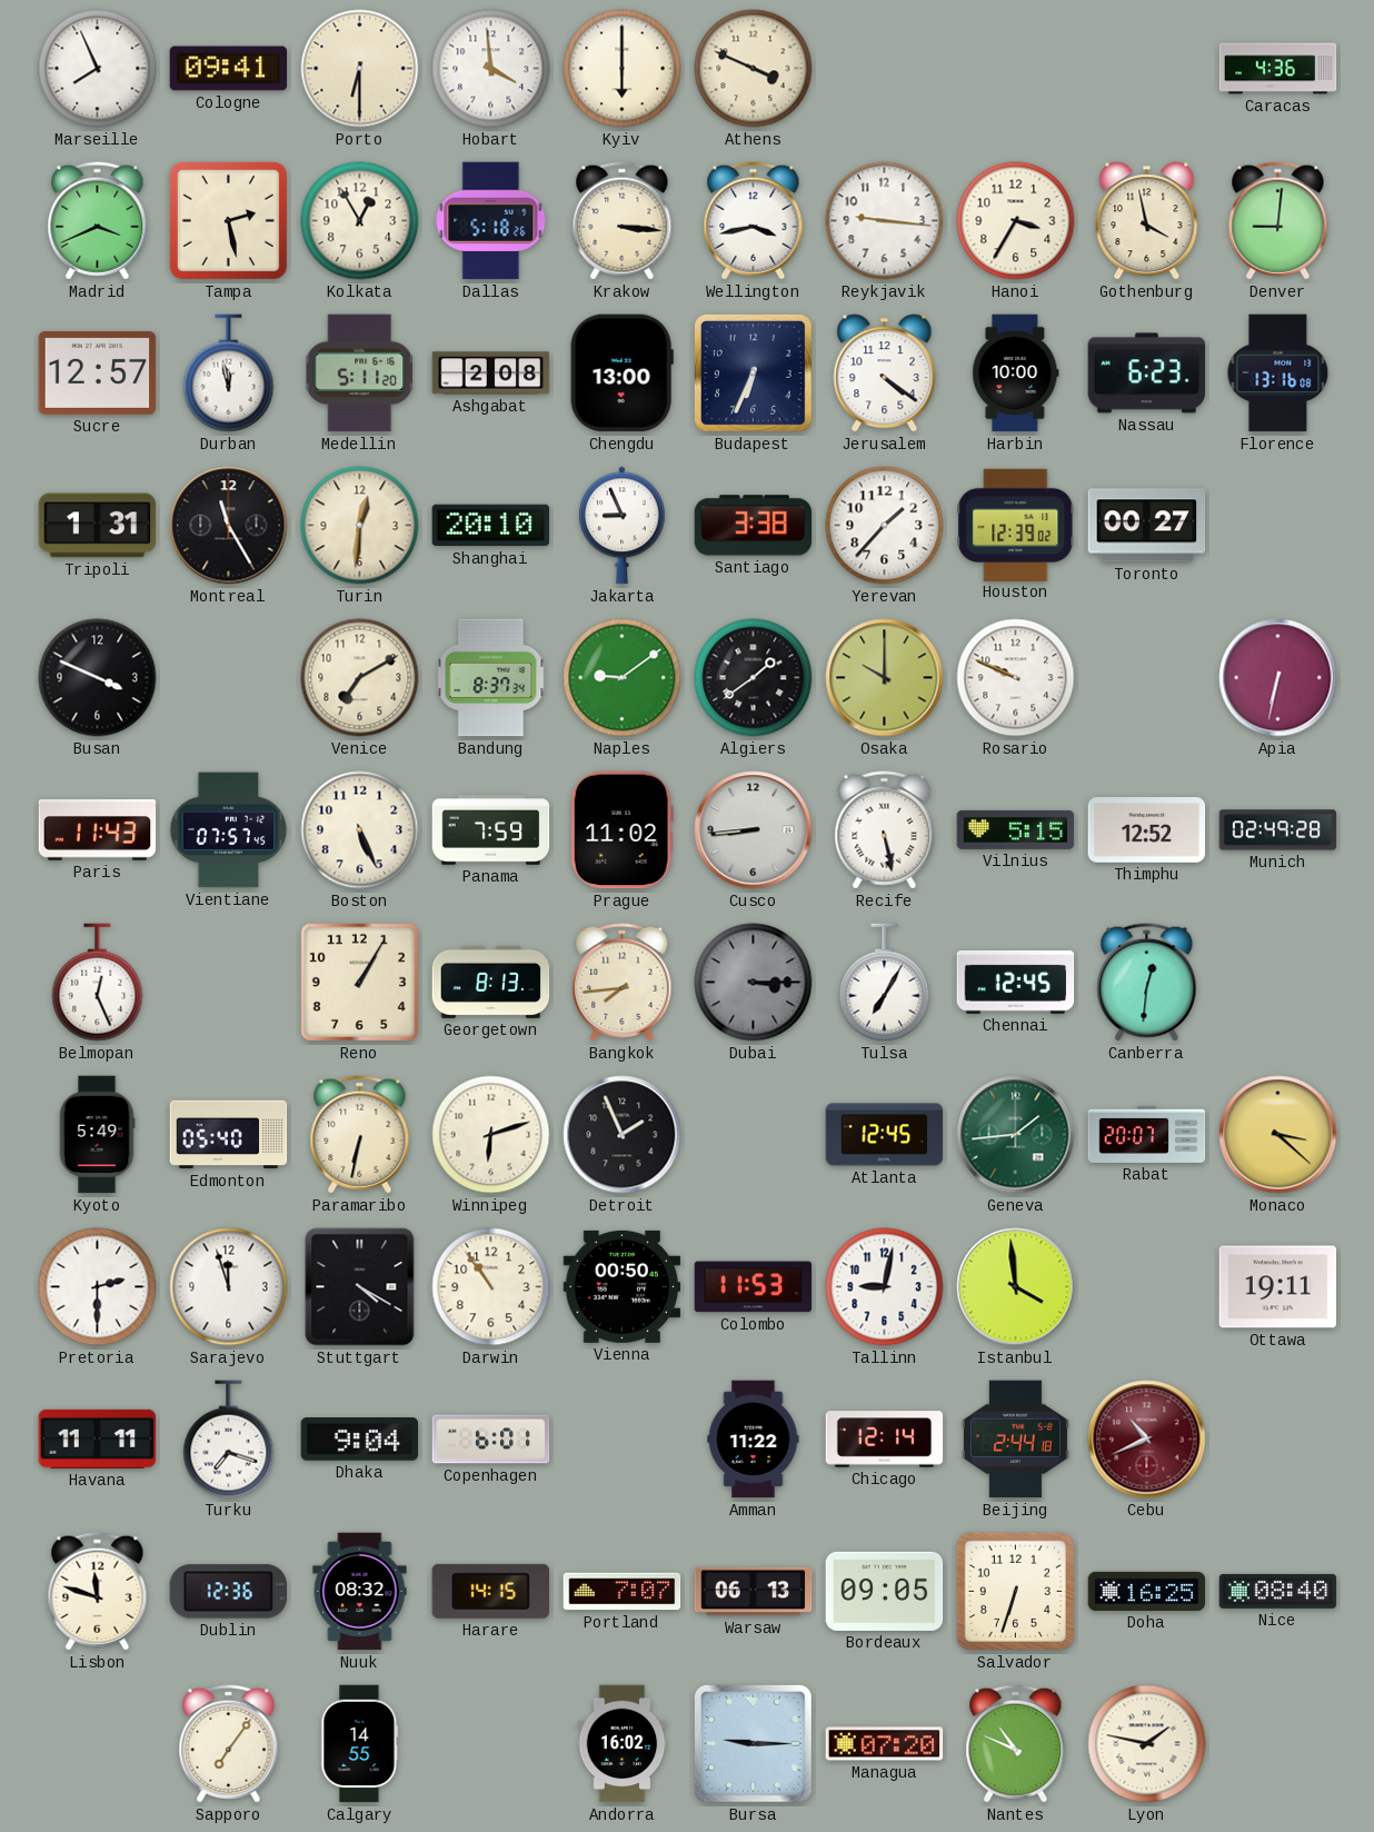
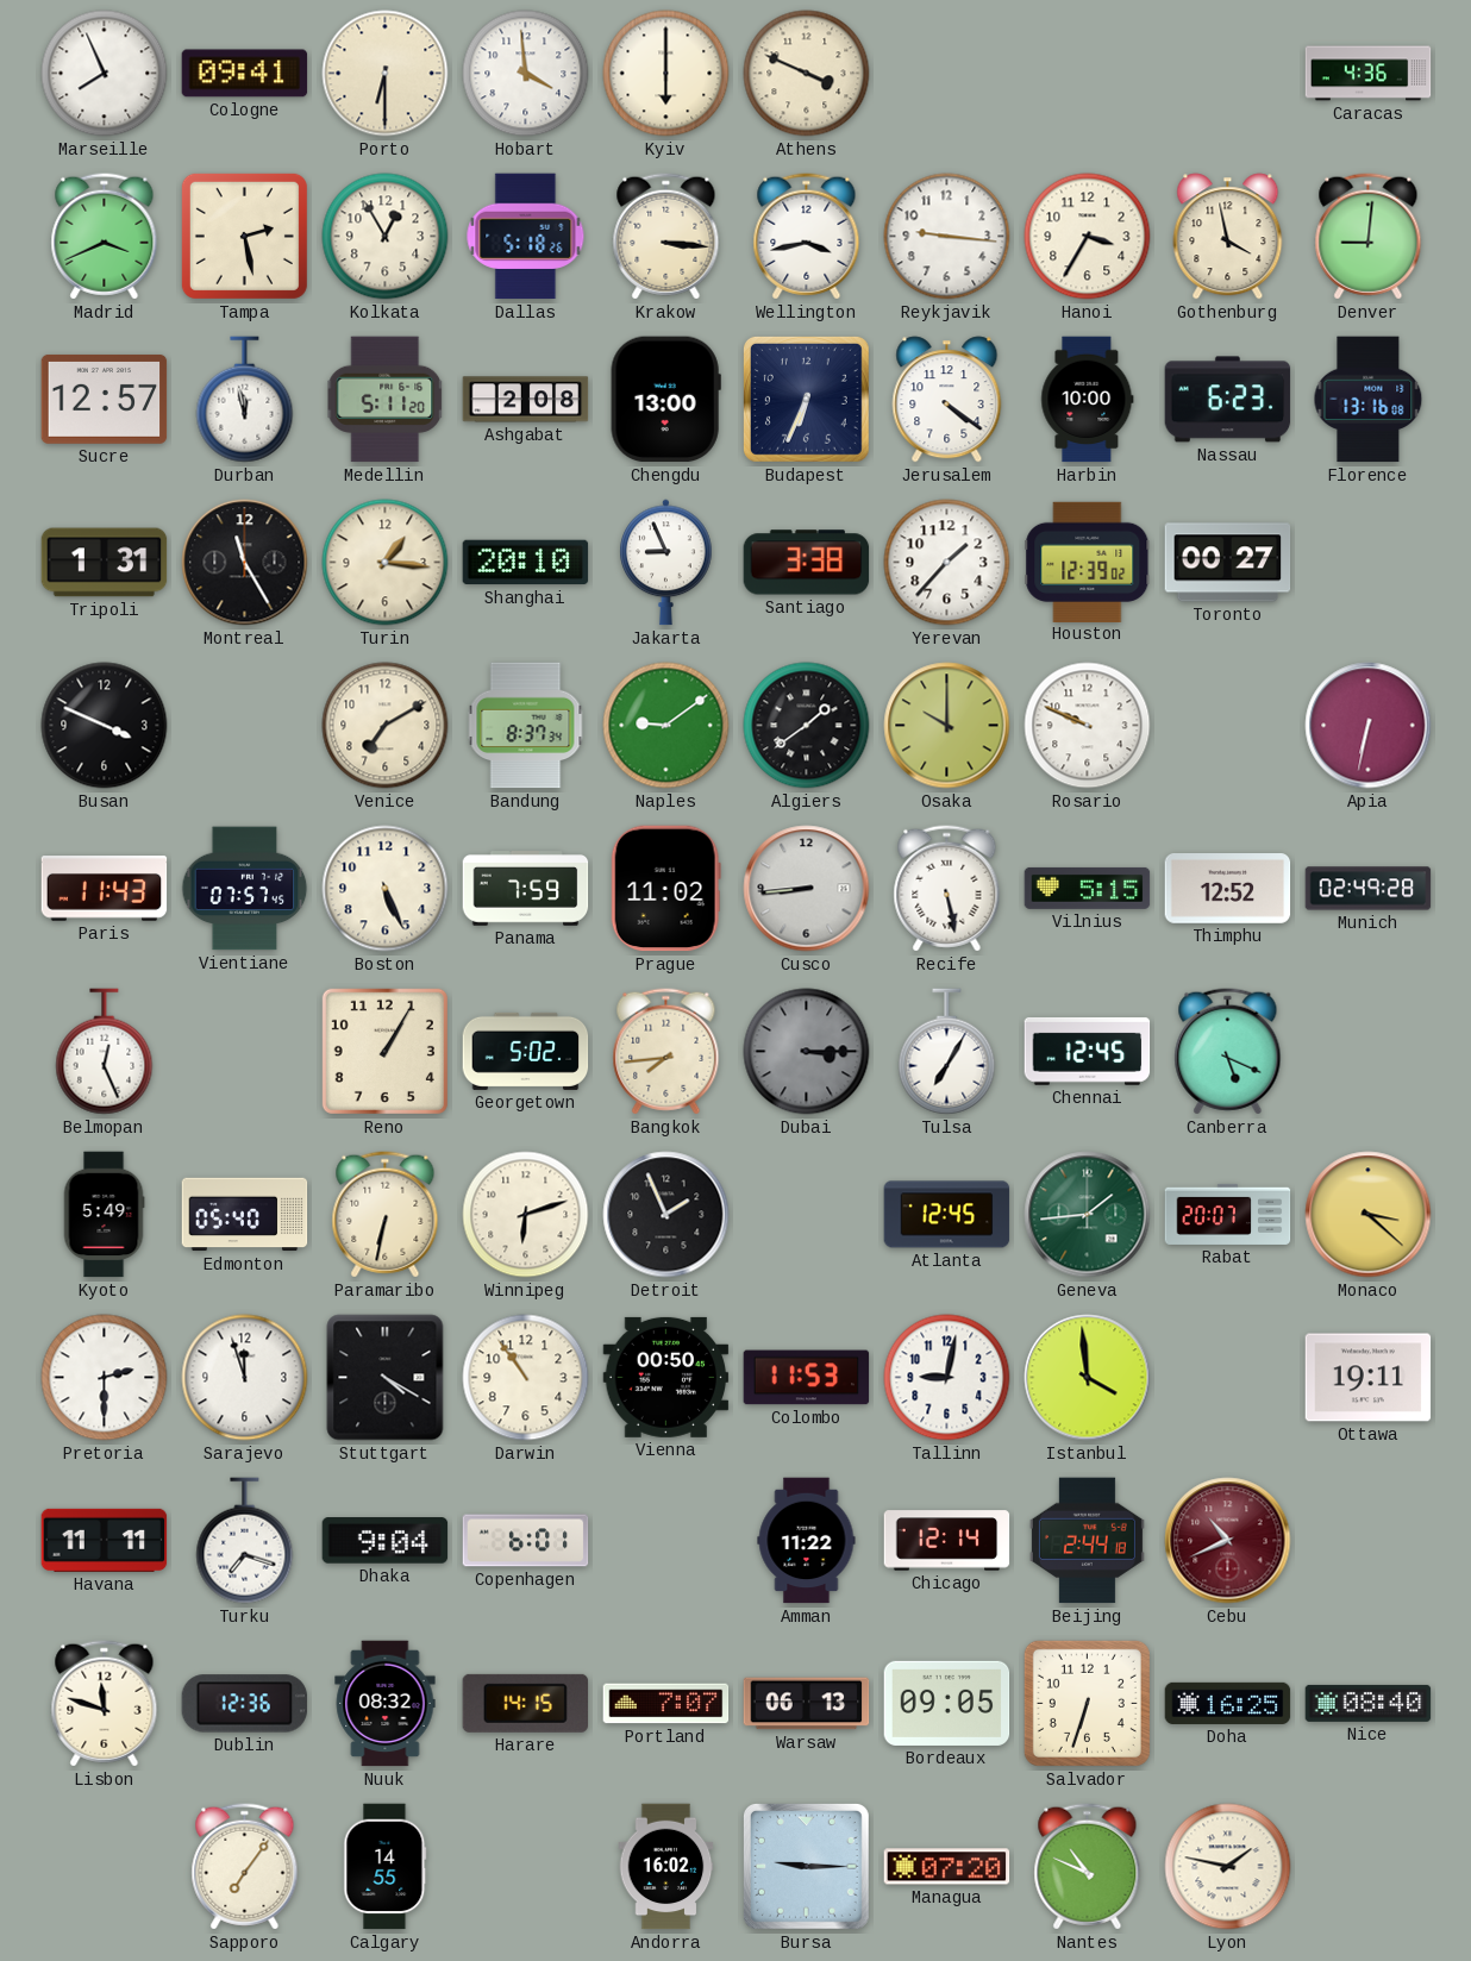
Turin: 12:31 -> 1:16
Georgetown: 8:13 -> 5:02
Canberra: 12:31 -> 5:19
